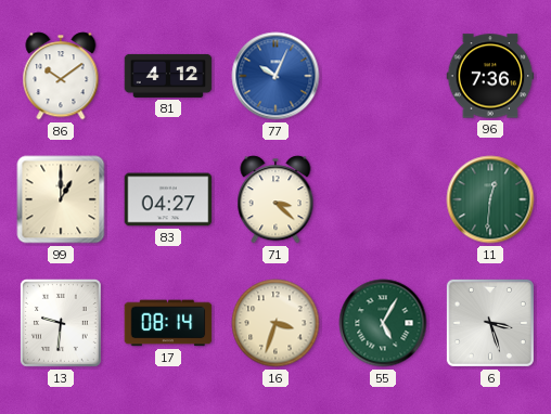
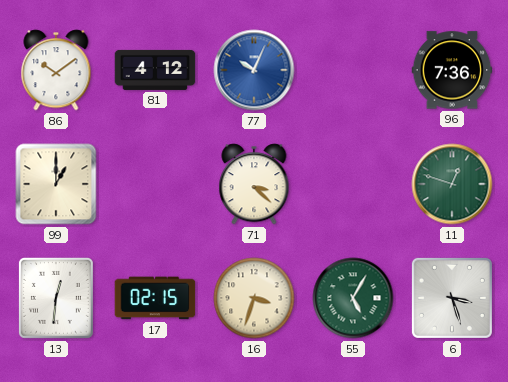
83: 04:27 -> none
11: 12:31 -> 12:48
13: 9:31 -> 12:31
17: 08:14 -> 02:15
